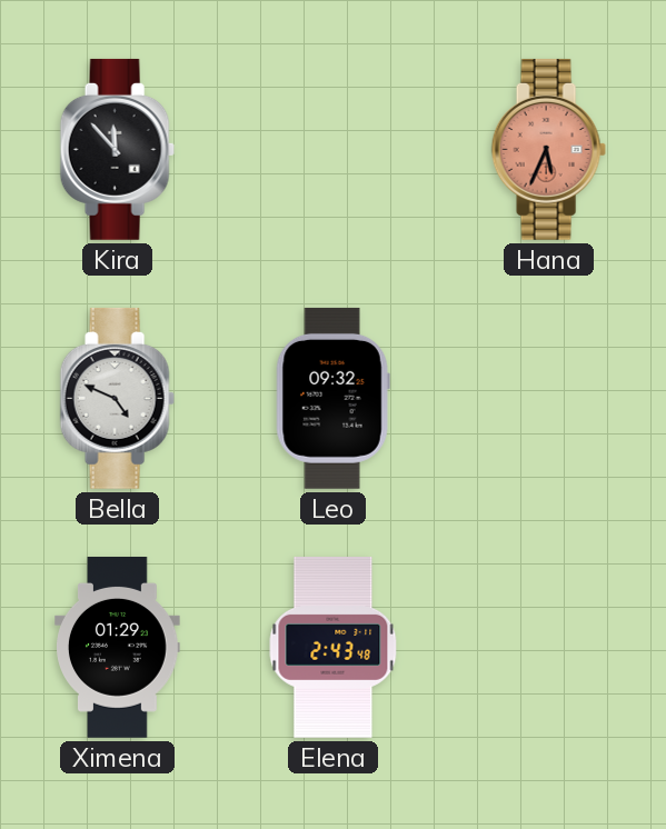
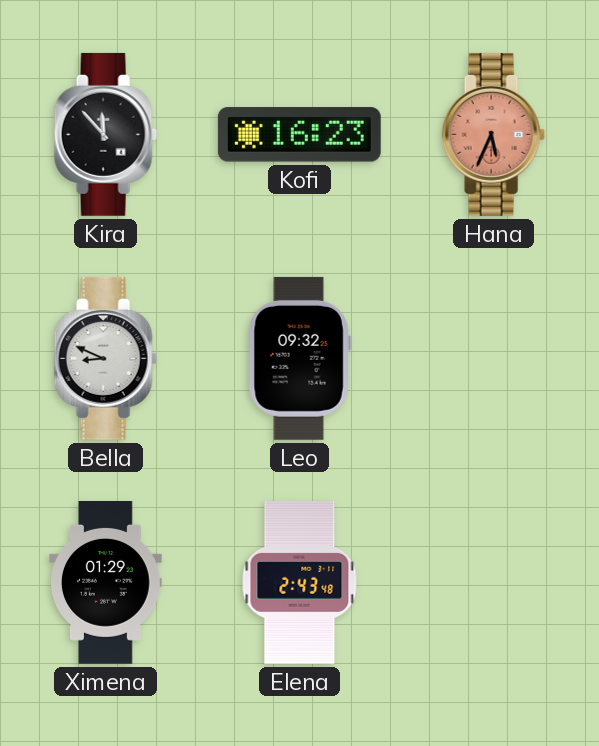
Kofi: none -> 16:23
Bella: 4:49 -> 8:49
